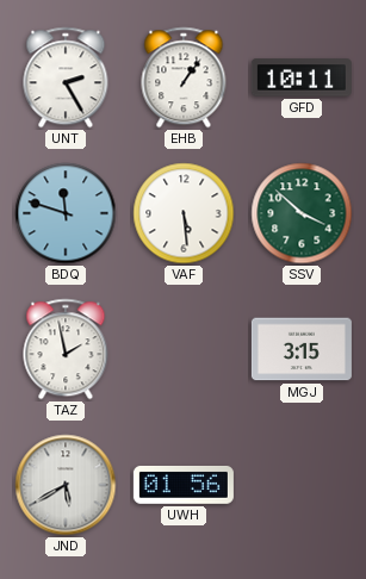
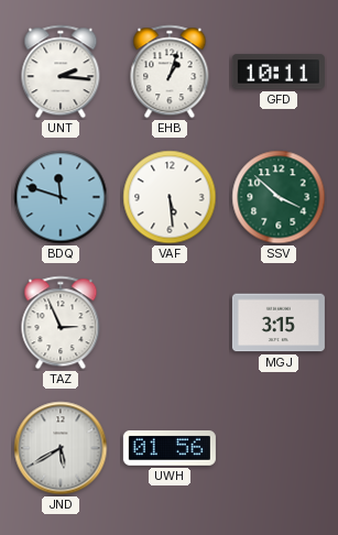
UNT: 2:25 -> 2:16
EHB: 1:06 -> 1:03
TAZ: 1:58 -> 2:56
